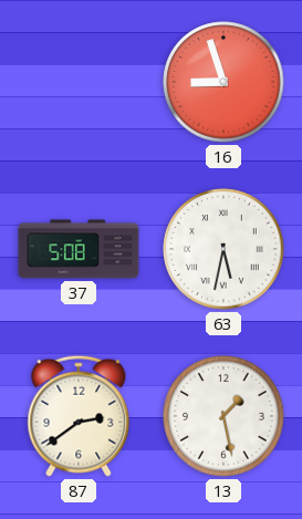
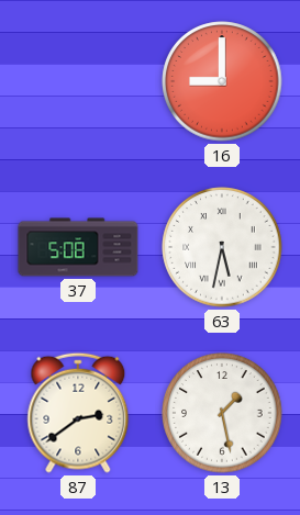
16: 8:57 -> 9:00
